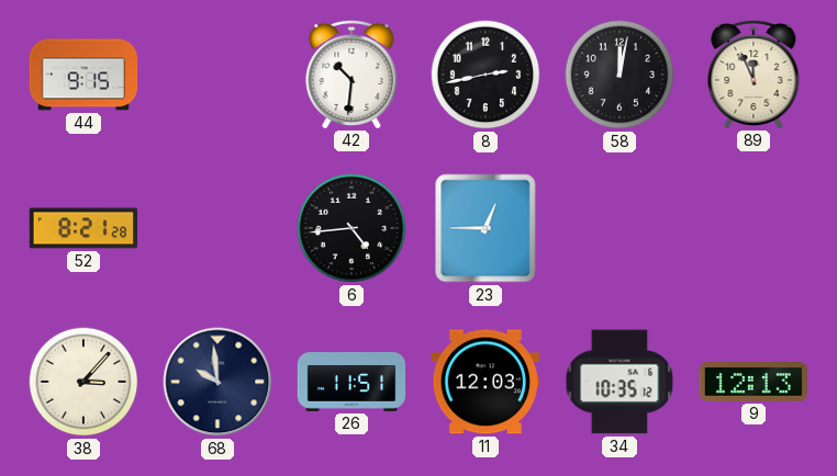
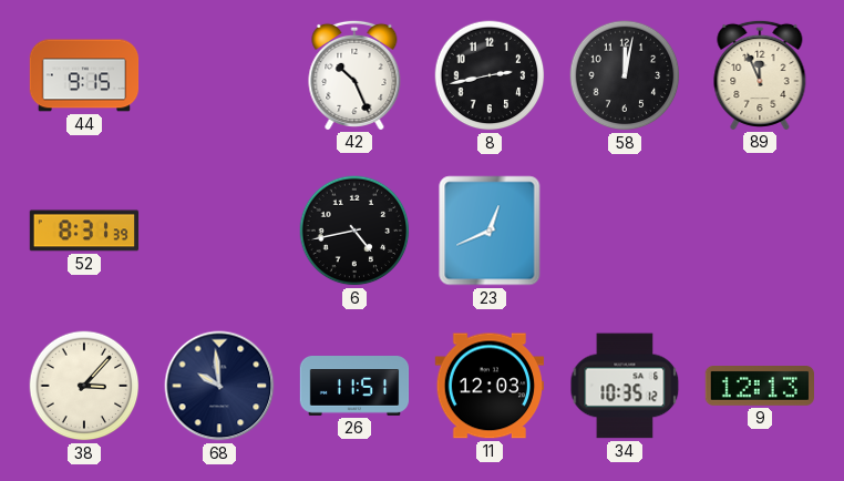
42: 10:31 -> 10:26
52: 8:21 -> 8:31
6: 4:44 -> 4:43
23: 12:45 -> 12:41
